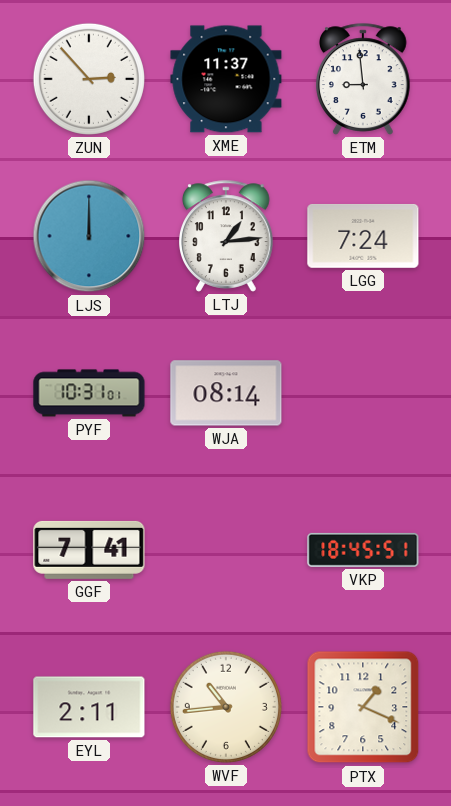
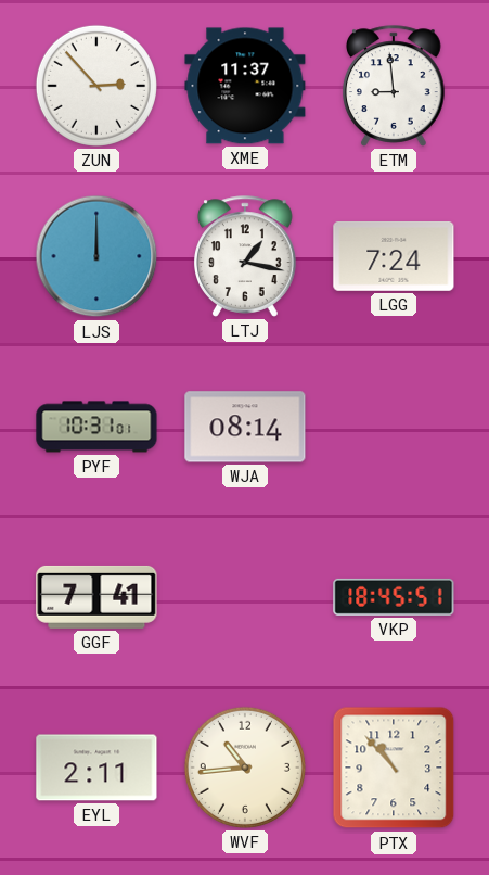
LTJ: 1:14 -> 1:17
PTX: 1:19 -> 10:53
